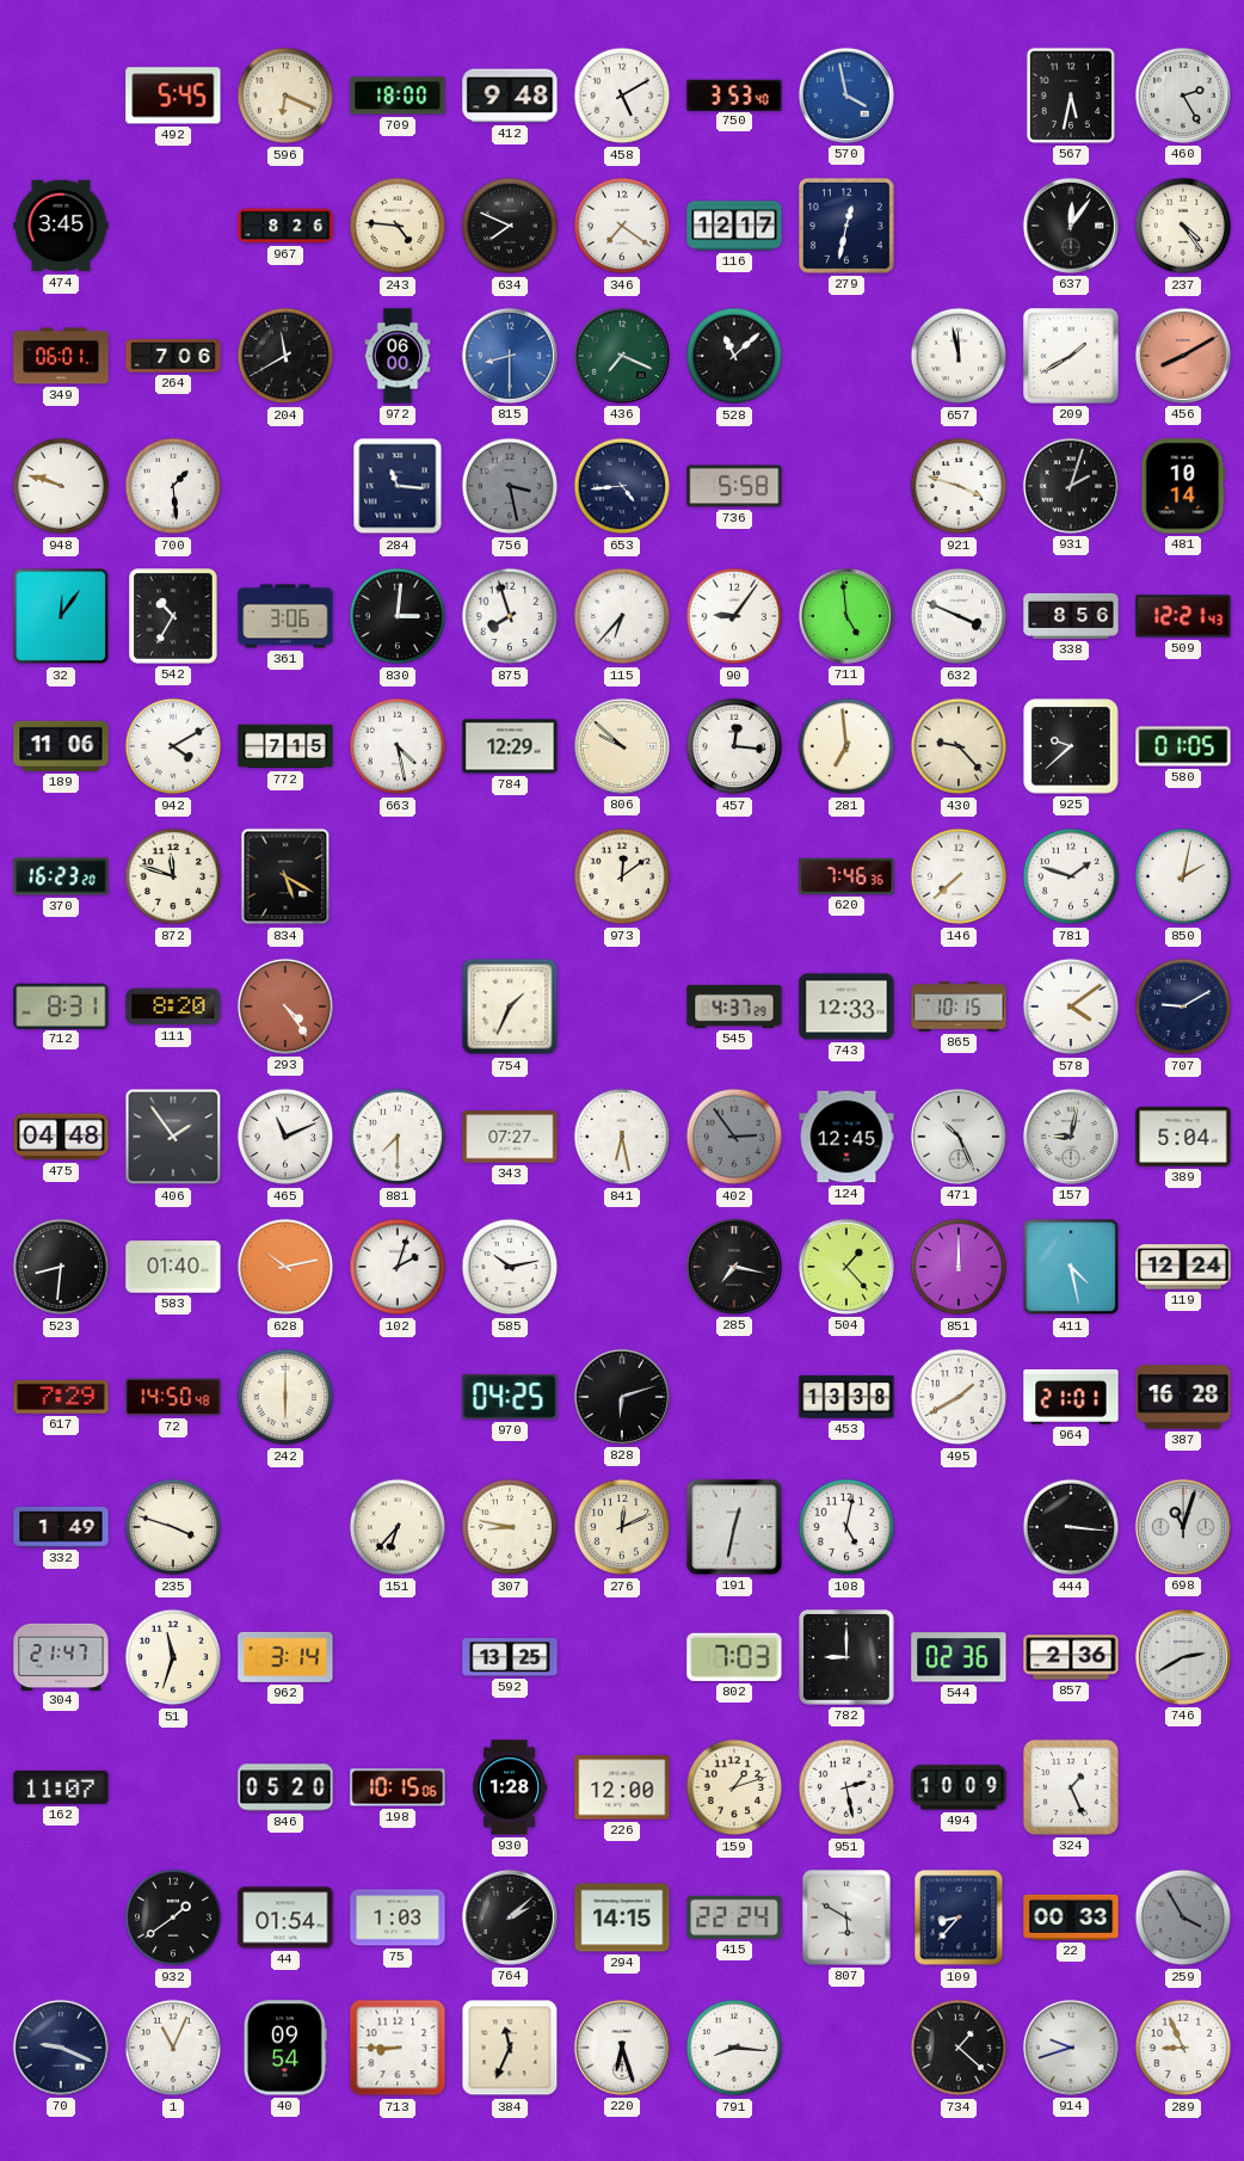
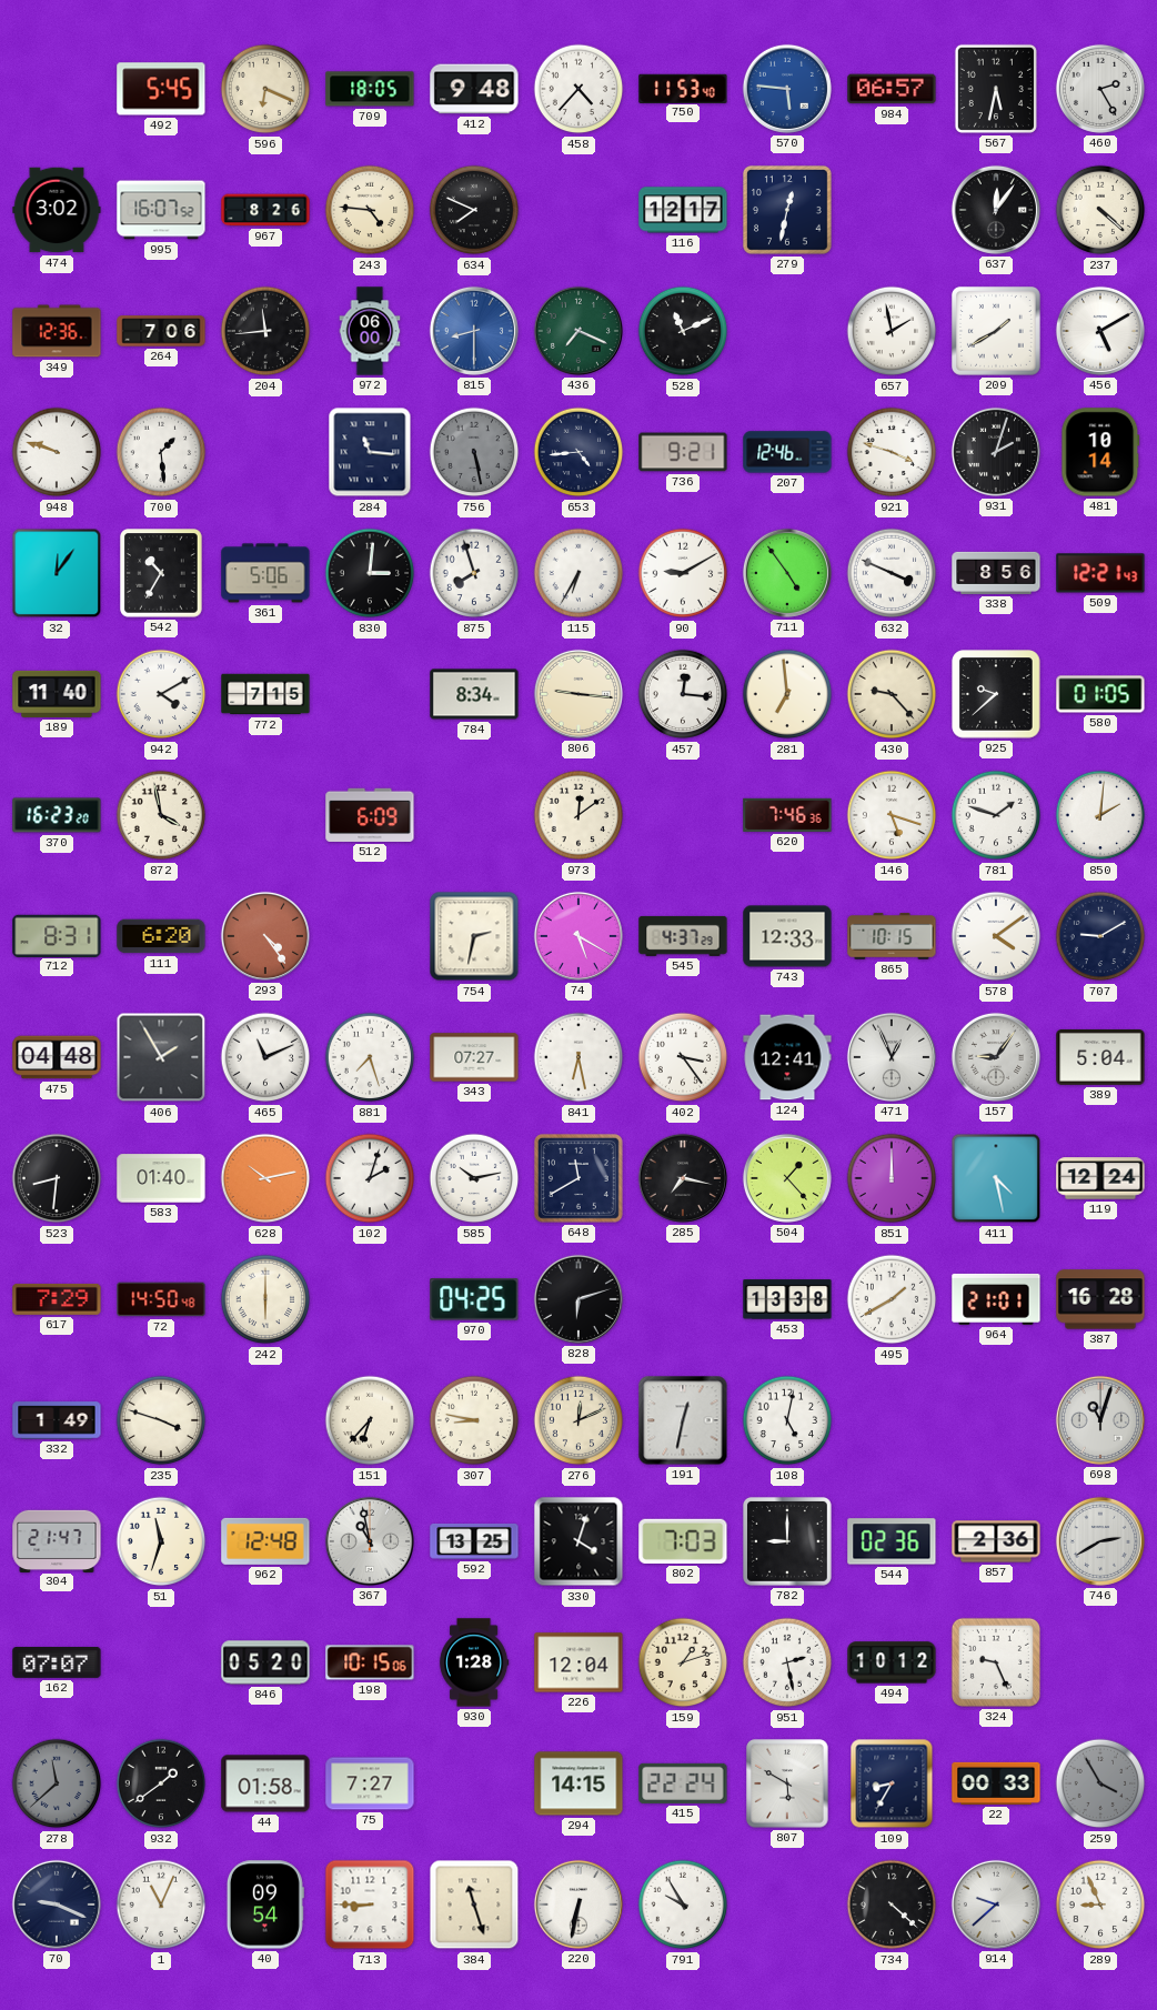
709: 18:00 -> 18:05
458: 5:10 -> 4:37
750: 3:53 -> 11:53
570: 3:58 -> 5:46
984: none -> 06:57
474: 3:45 -> 3:02
995: none -> 16:07
346: 7:21 -> none
237: 4:24 -> 4:22
349: 06:01 -> 12:36
204: 11:40 -> 11:44
528: 11:08 -> 11:11
657: 11:58 -> 1:58
456: 8:10 -> 5:10
456 dial: salmon -> white
756: 3:28 -> 5:28
736: 5:58 -> 9:21
207: none -> 12:46
361: 3:06 -> 5:06
115: 6:37 -> 6:35
90: 9:06 -> 9:10
711: 4:59 -> 4:54
189: 11:06 -> 11:40
663: 4:28 -> none
784: 12:29 -> 8:34
806: 9:52 -> 9:16
872: 11:48 -> 3:58
834: 5:20 -> none
512: none -> 6:09
146: 7:38 -> 5:18
850: 2:02 -> 2:01
111: 8:20 -> 6:20
754: 1:34 -> 2:32
74: none -> 5:20
406: 1:54 -> 1:55
881: 7:30 -> 7:27
402: 2:54 -> 3:24
402 dial: grey -> white
124: 12:45 -> 12:41
471: 10:26 -> 12:56
157: 9:02 -> 9:06
648: none -> 11:40
444: 3:16 -> none
962: 3:14 -> 12:48
367: none -> 10:58
330: none -> 4:03
162: 11:07 -> 07:07
226: 12:00 -> 12:04
494: 10:09 -> 10:12
324: 1:26 -> 9:26
278: none -> 11:38
44: 01:54 -> 01:58
75: 1:03 -> 7:27
764: 2:08 -> none
109: 8:37 -> 8:35
384: 11:34 -> 11:27
220: 6:27 -> 6:32
791: 8:16 -> 9:55
734: 1:22 -> 4:22
914: 9:42 -> 9:38
